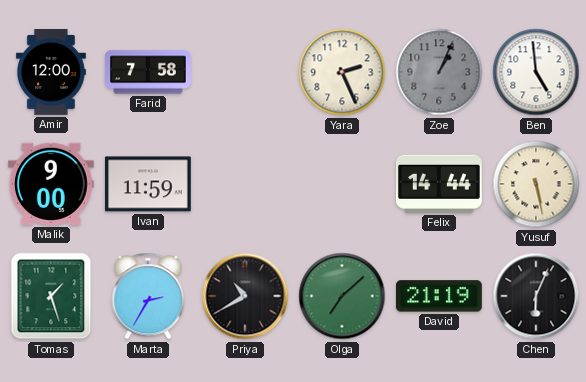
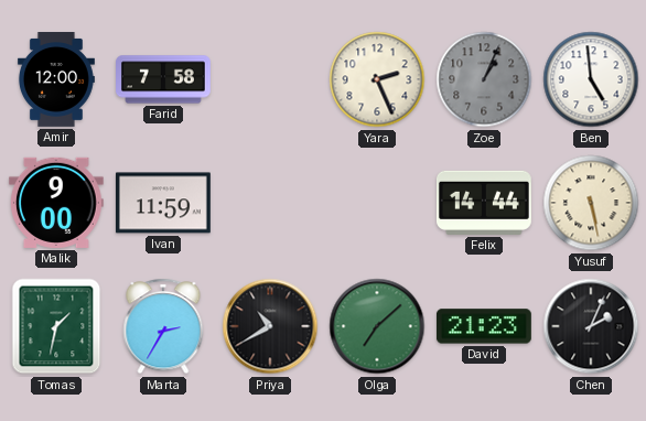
Tomas: 1:27 -> 1:32
David: 21:19 -> 21:23
Chen: 6:04 -> 2:04
